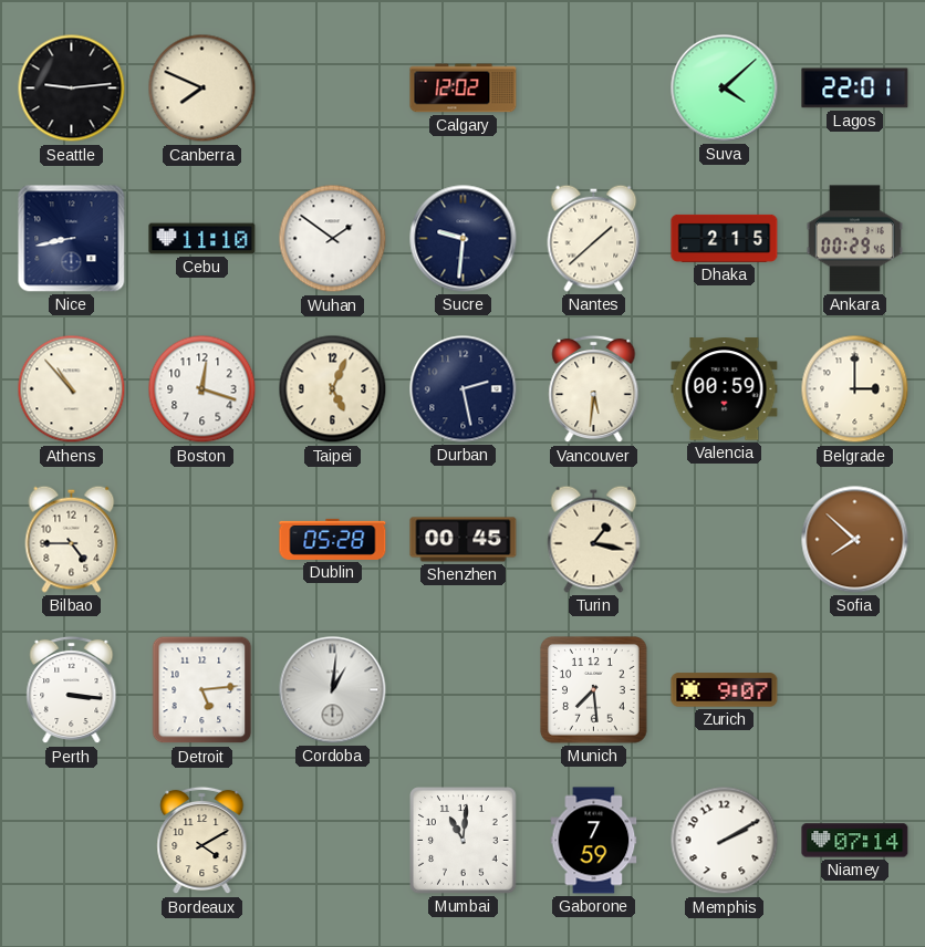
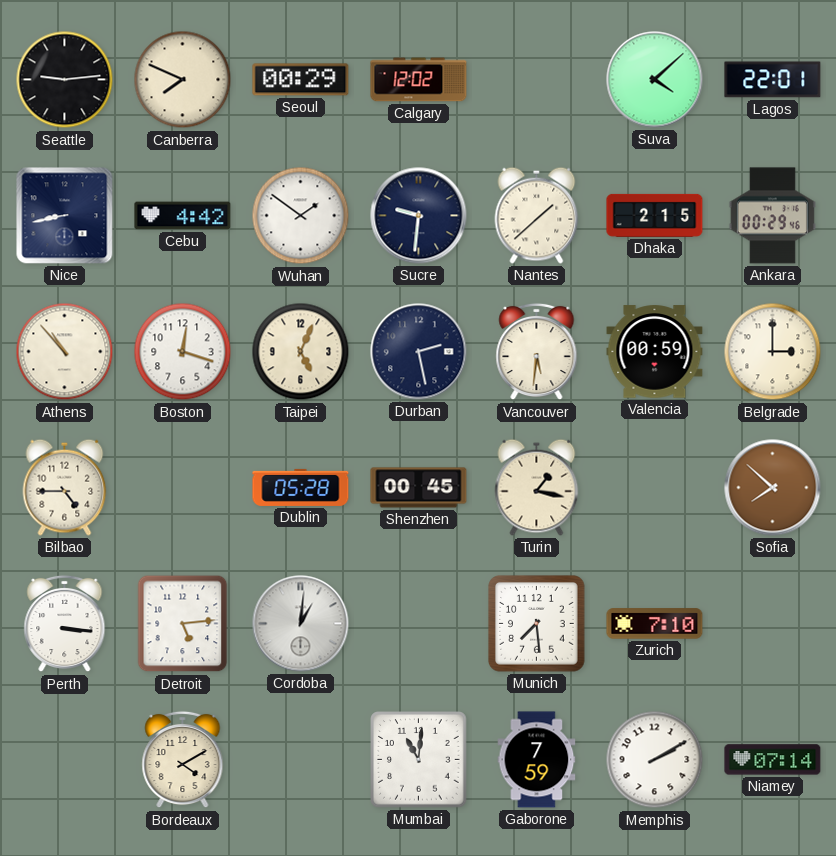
Seoul: none -> 00:29
Cebu: 11:10 -> 4:42
Zurich: 9:07 -> 7:10
